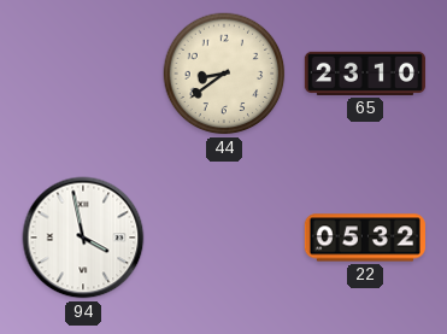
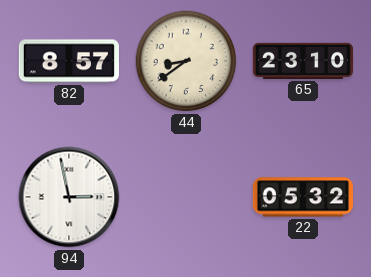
82: none -> 8:57
94: 3:58 -> 2:58
